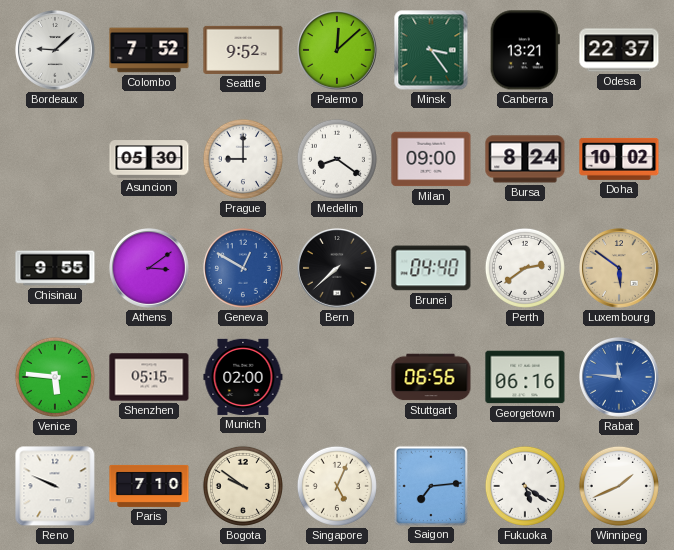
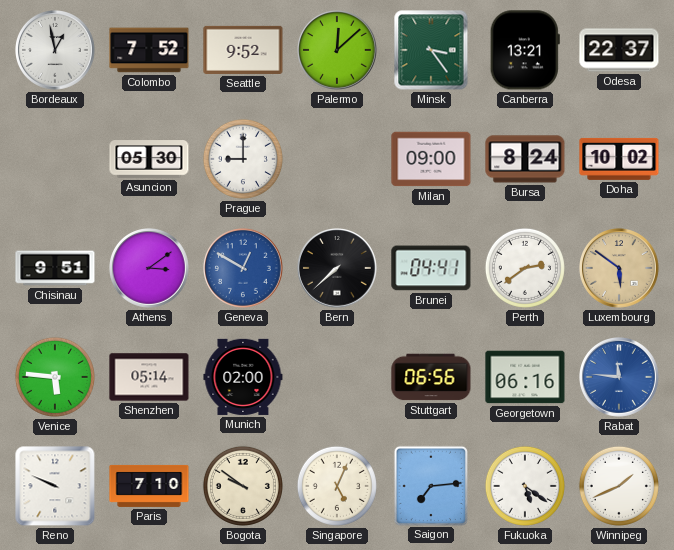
Bordeaux: 9:08 -> 12:58
Medellin: 8:21 -> none
Chisinau: 9:55 -> 9:51
Brunei: 04:40 -> 04:41
Shenzhen: 05:15 -> 05:14
